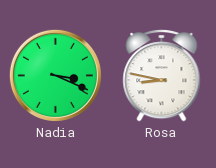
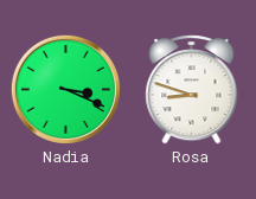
Rosa: 8:47 -> 8:48
